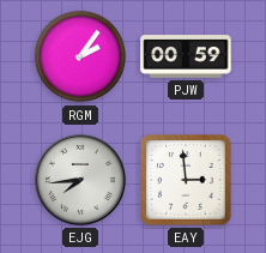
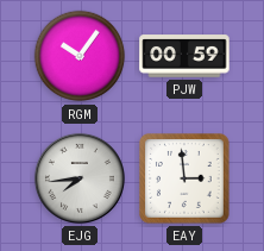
RGM: 2:06 -> 10:06
